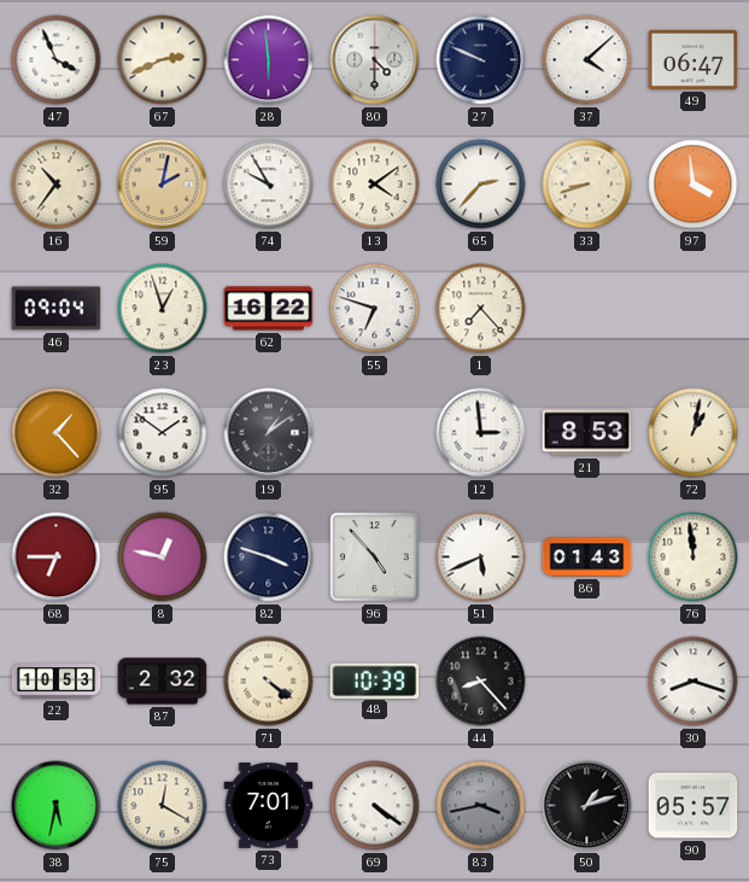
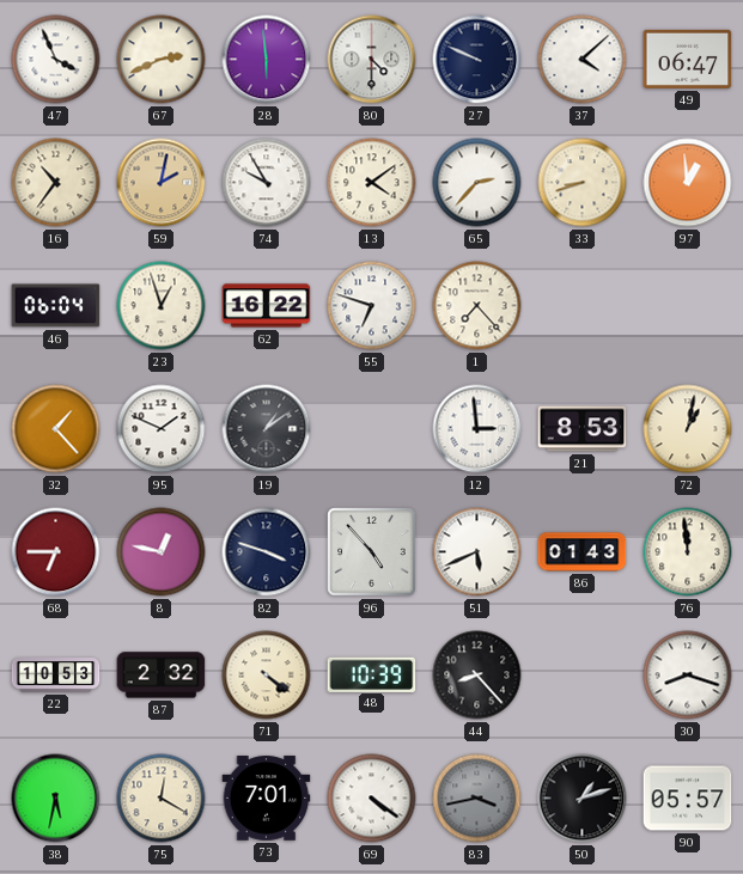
97: 3:59 -> 12:59
46: 09:04 -> 06:04
95: 1:51 -> 1:49
